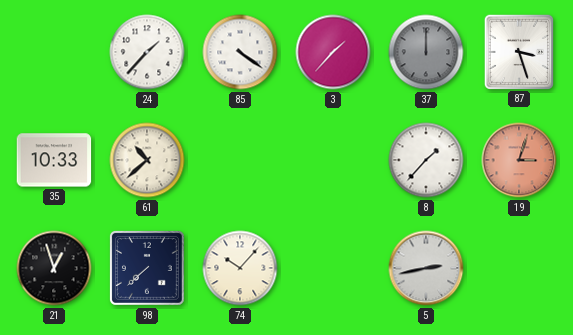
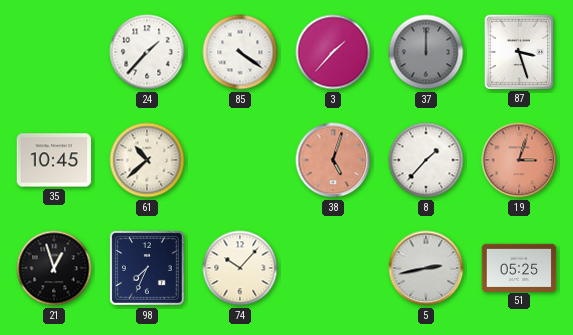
35: 10:33 -> 10:45
38: none -> 5:03
98: 7:38 -> 7:34
51: none -> 05:25
